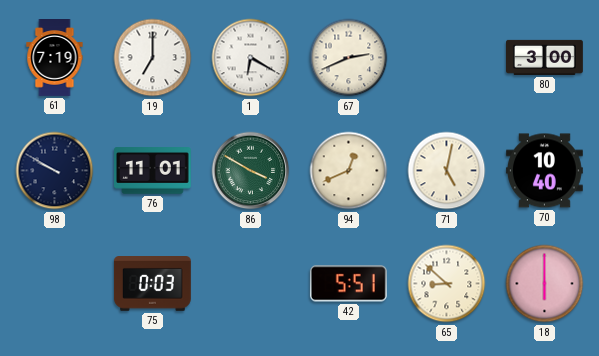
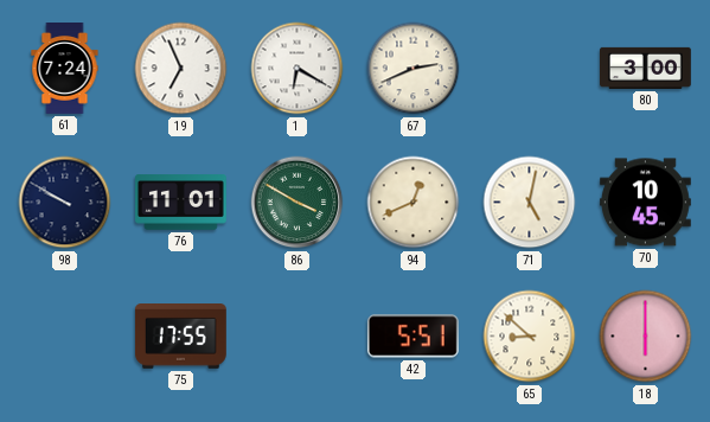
61: 7:19 -> 7:24
19: 7:00 -> 6:56
70: 10:40 -> 10:45
75: 0:03 -> 17:55
